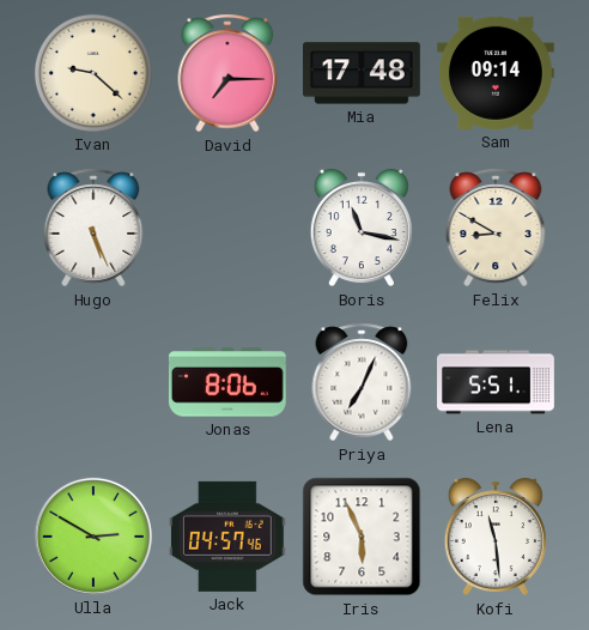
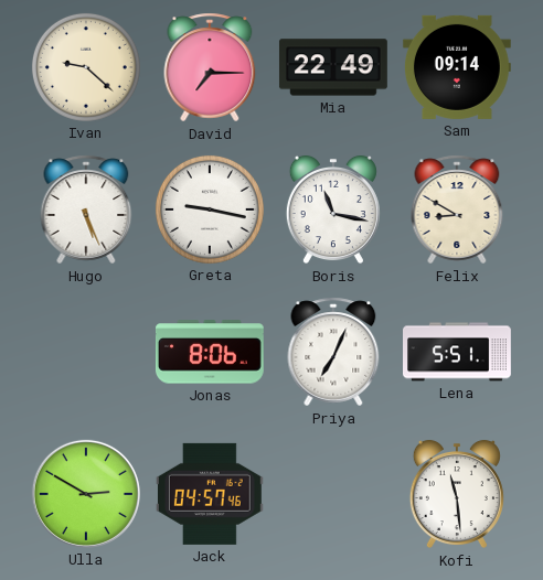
Mia: 17:48 -> 22:49
Greta: none -> 9:17
Iris: 5:56 -> none
